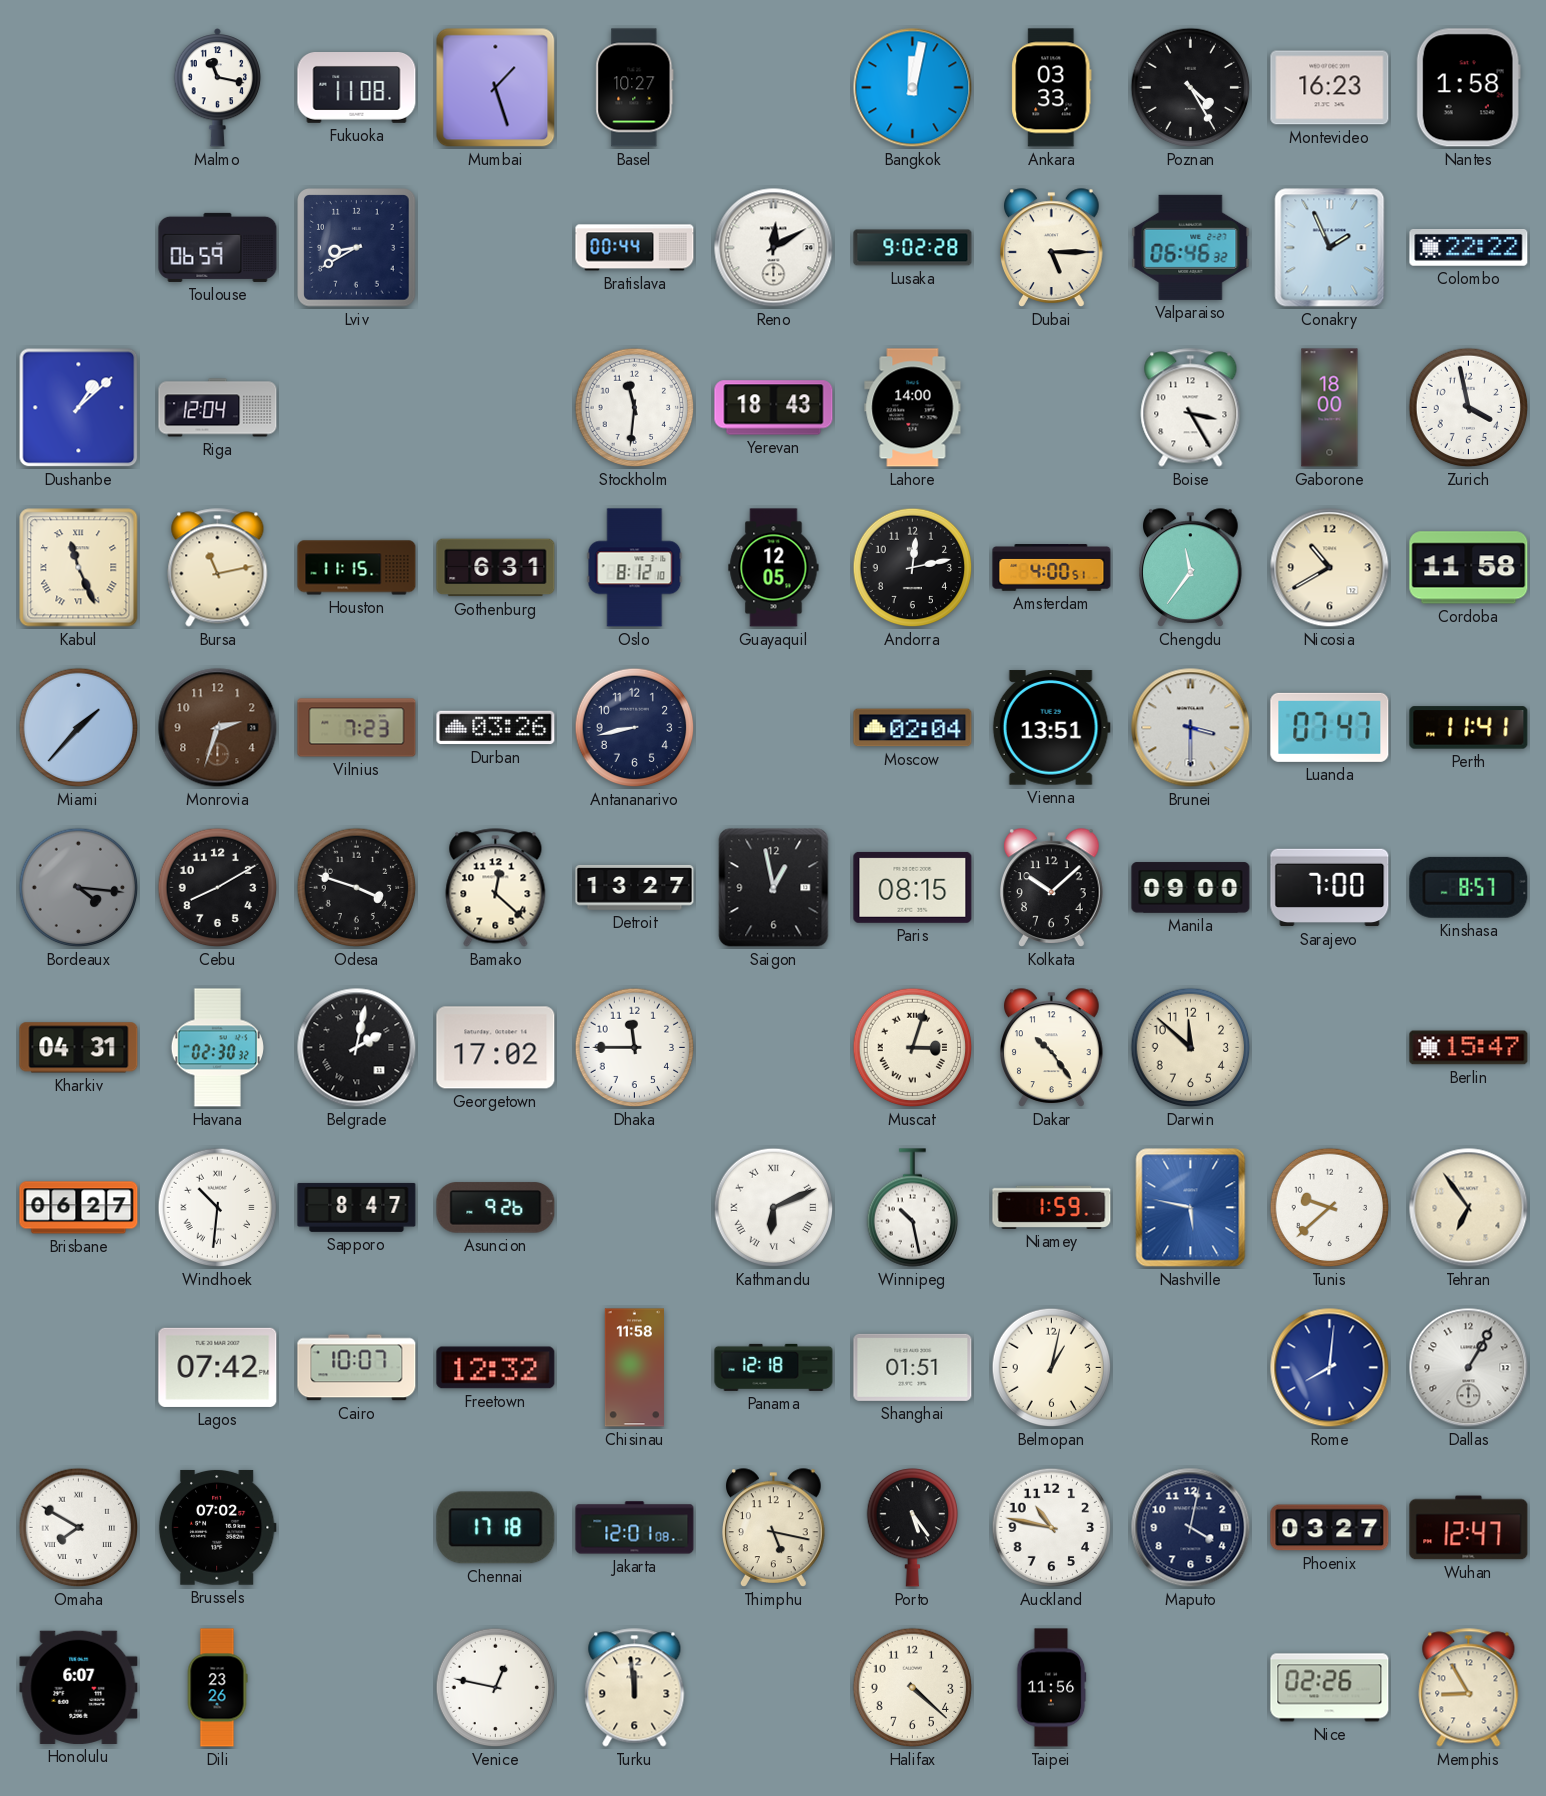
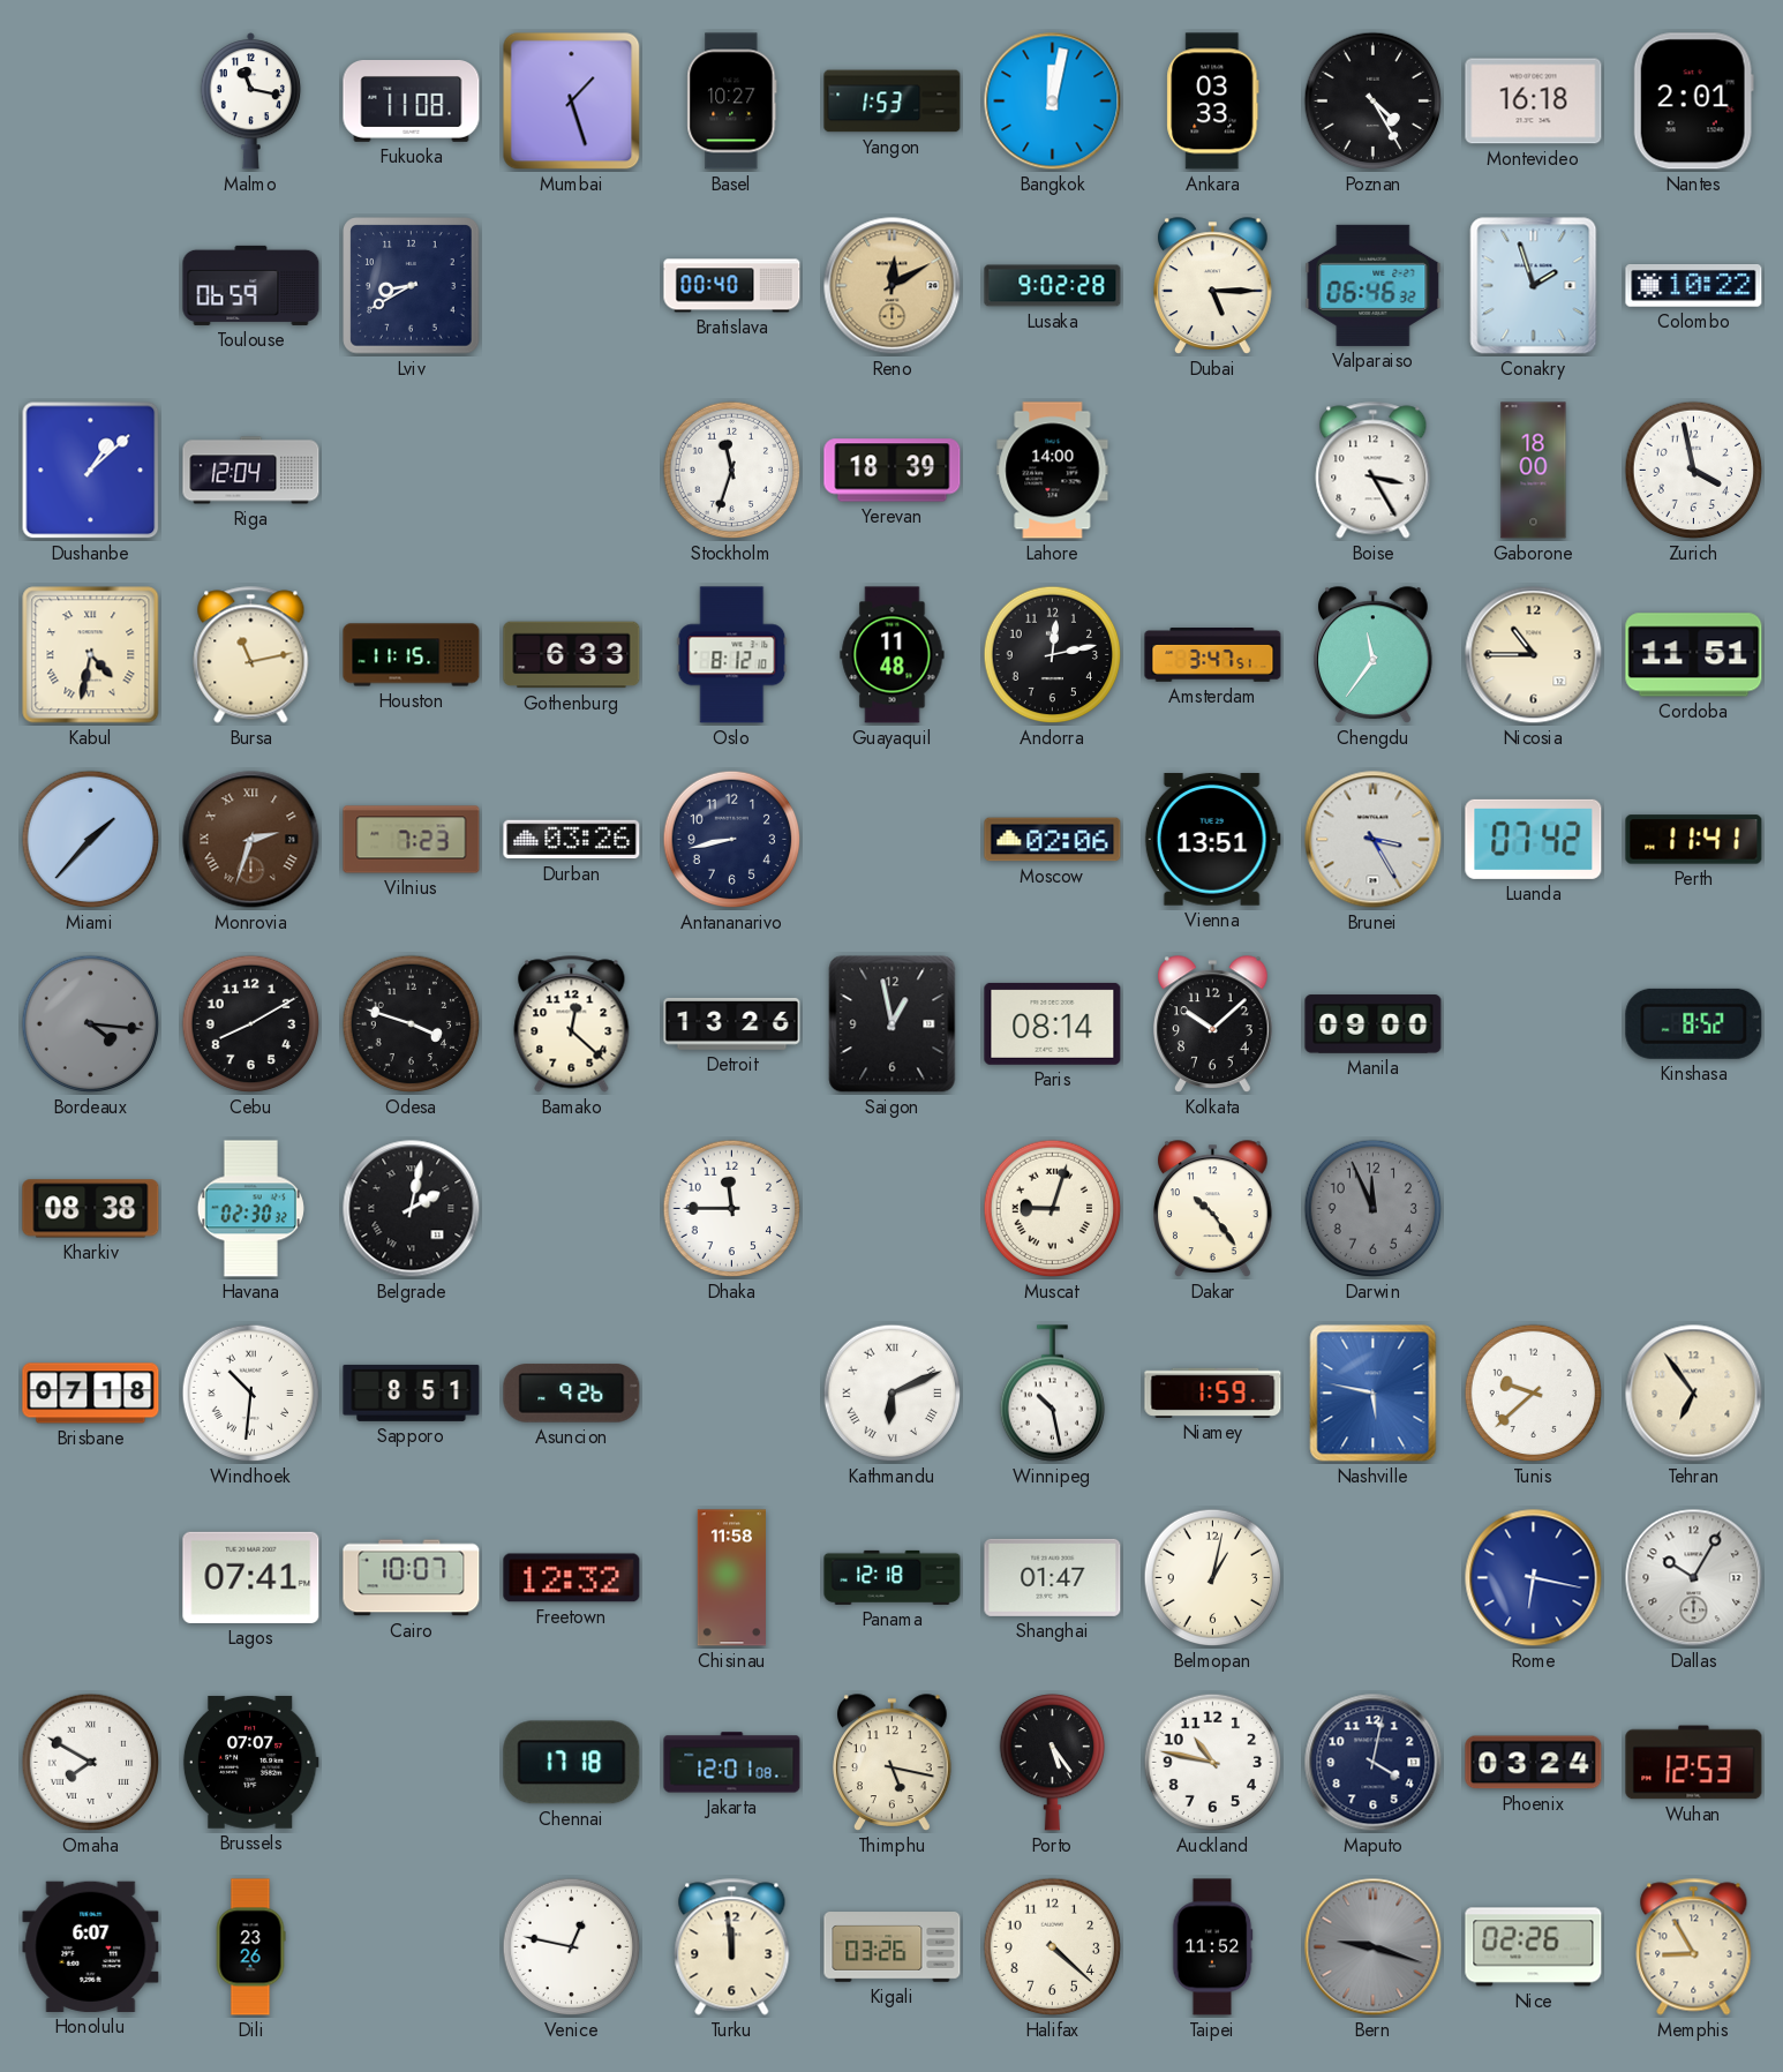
Yangon: none -> 1:53
Montevideo: 16:23 -> 16:18
Nantes: 1:58 -> 2:01
Bratislava: 00:44 -> 00:40
Reno dial: white -> champagne
Conakry: 1:56 -> 1:57
Colombo: 22:22 -> 10:22
Stockholm: 11:31 -> 11:33
Yerevan: 18:43 -> 18:39
Kabul: 11:26 -> 4:32
Gothenburg: 6:31 -> 6:33
Guayaquil: 12:05 -> 11:48
Amsterdam: 4:00 -> 3:47
Nicosia: 10:40 -> 10:45
Cordoba: 11:58 -> 11:51
Monrovia numerals: Arabic -> Roman
Moscow: 02:04 -> 02:06
Brunei: 3:30 -> 3:25
Luanda: 07:47 -> 07:42
Detroit: 13:27 -> 13:26
Paris: 08:15 -> 08:14
Sarajevo: 7:00 -> none
Kinshasa: 8:57 -> 8:52
Kharkiv: 04:31 -> 08:38
Georgetown: 17:02 -> none
Muscat: 3:03 -> 9:03
Darwin: 11:52 -> 11:56
Darwin dial: cream -> grey
Berlin: 15:47 -> none
Brisbane: 06:27 -> 07:18
Sapporo: 8:47 -> 8:51
Lagos: 07:42 -> 07:41
Shanghai: 01:51 -> 01:47
Rome: 8:01 -> 6:17
Dallas: 1:05 -> 10:05
Brussels: 07:02 -> 07:07
Phoenix: 03:27 -> 03:24
Wuhan: 12:47 -> 12:53
Kigali: none -> 03:26
Taipei: 11:56 -> 11:52
Bern: none -> 9:18
